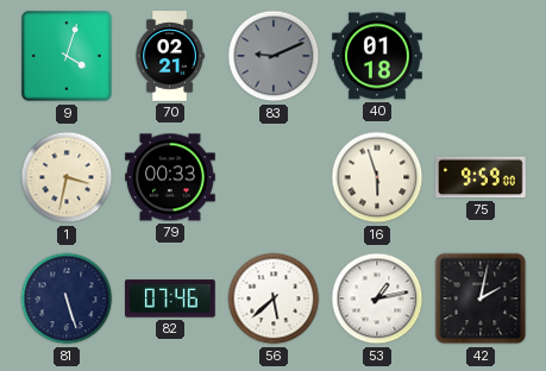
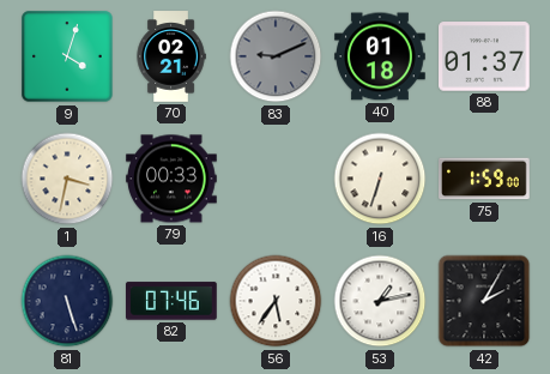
88: none -> 01:37
16: 5:57 -> 6:33
75: 9:59 -> 1:59
56: 5:38 -> 5:36
42: 2:02 -> 2:05
